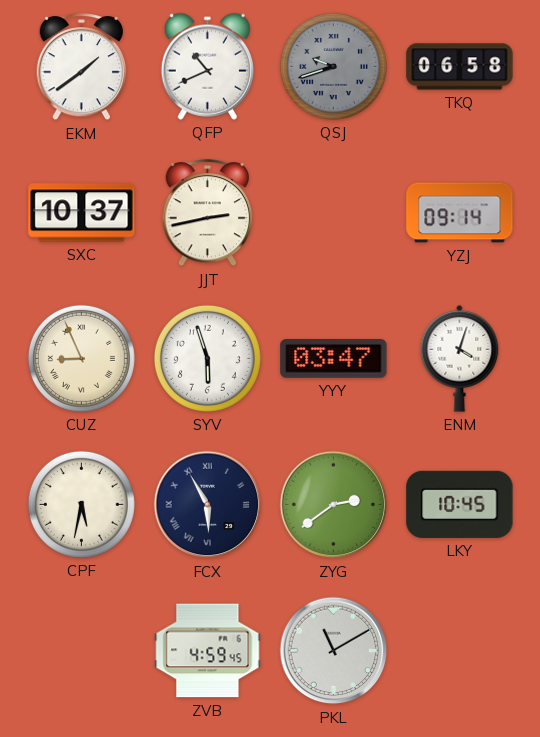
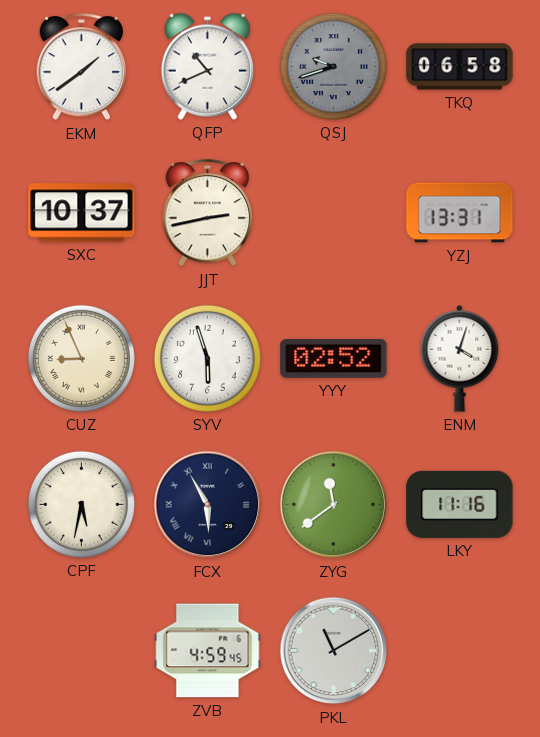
YZJ: 09:14 -> 13:31
YYY: 03:47 -> 02:52
ZYG: 2:39 -> 11:39
LKY: 10:45 -> 11:16
